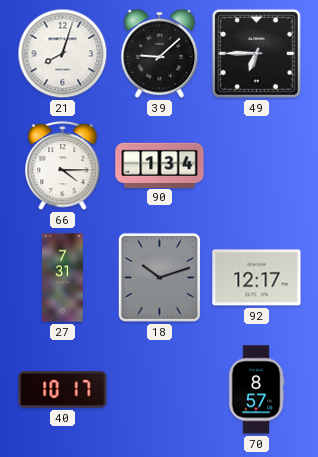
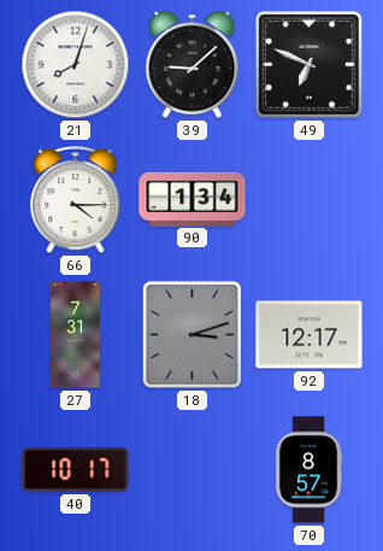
49: 6:45 -> 6:49
18: 10:12 -> 3:12
